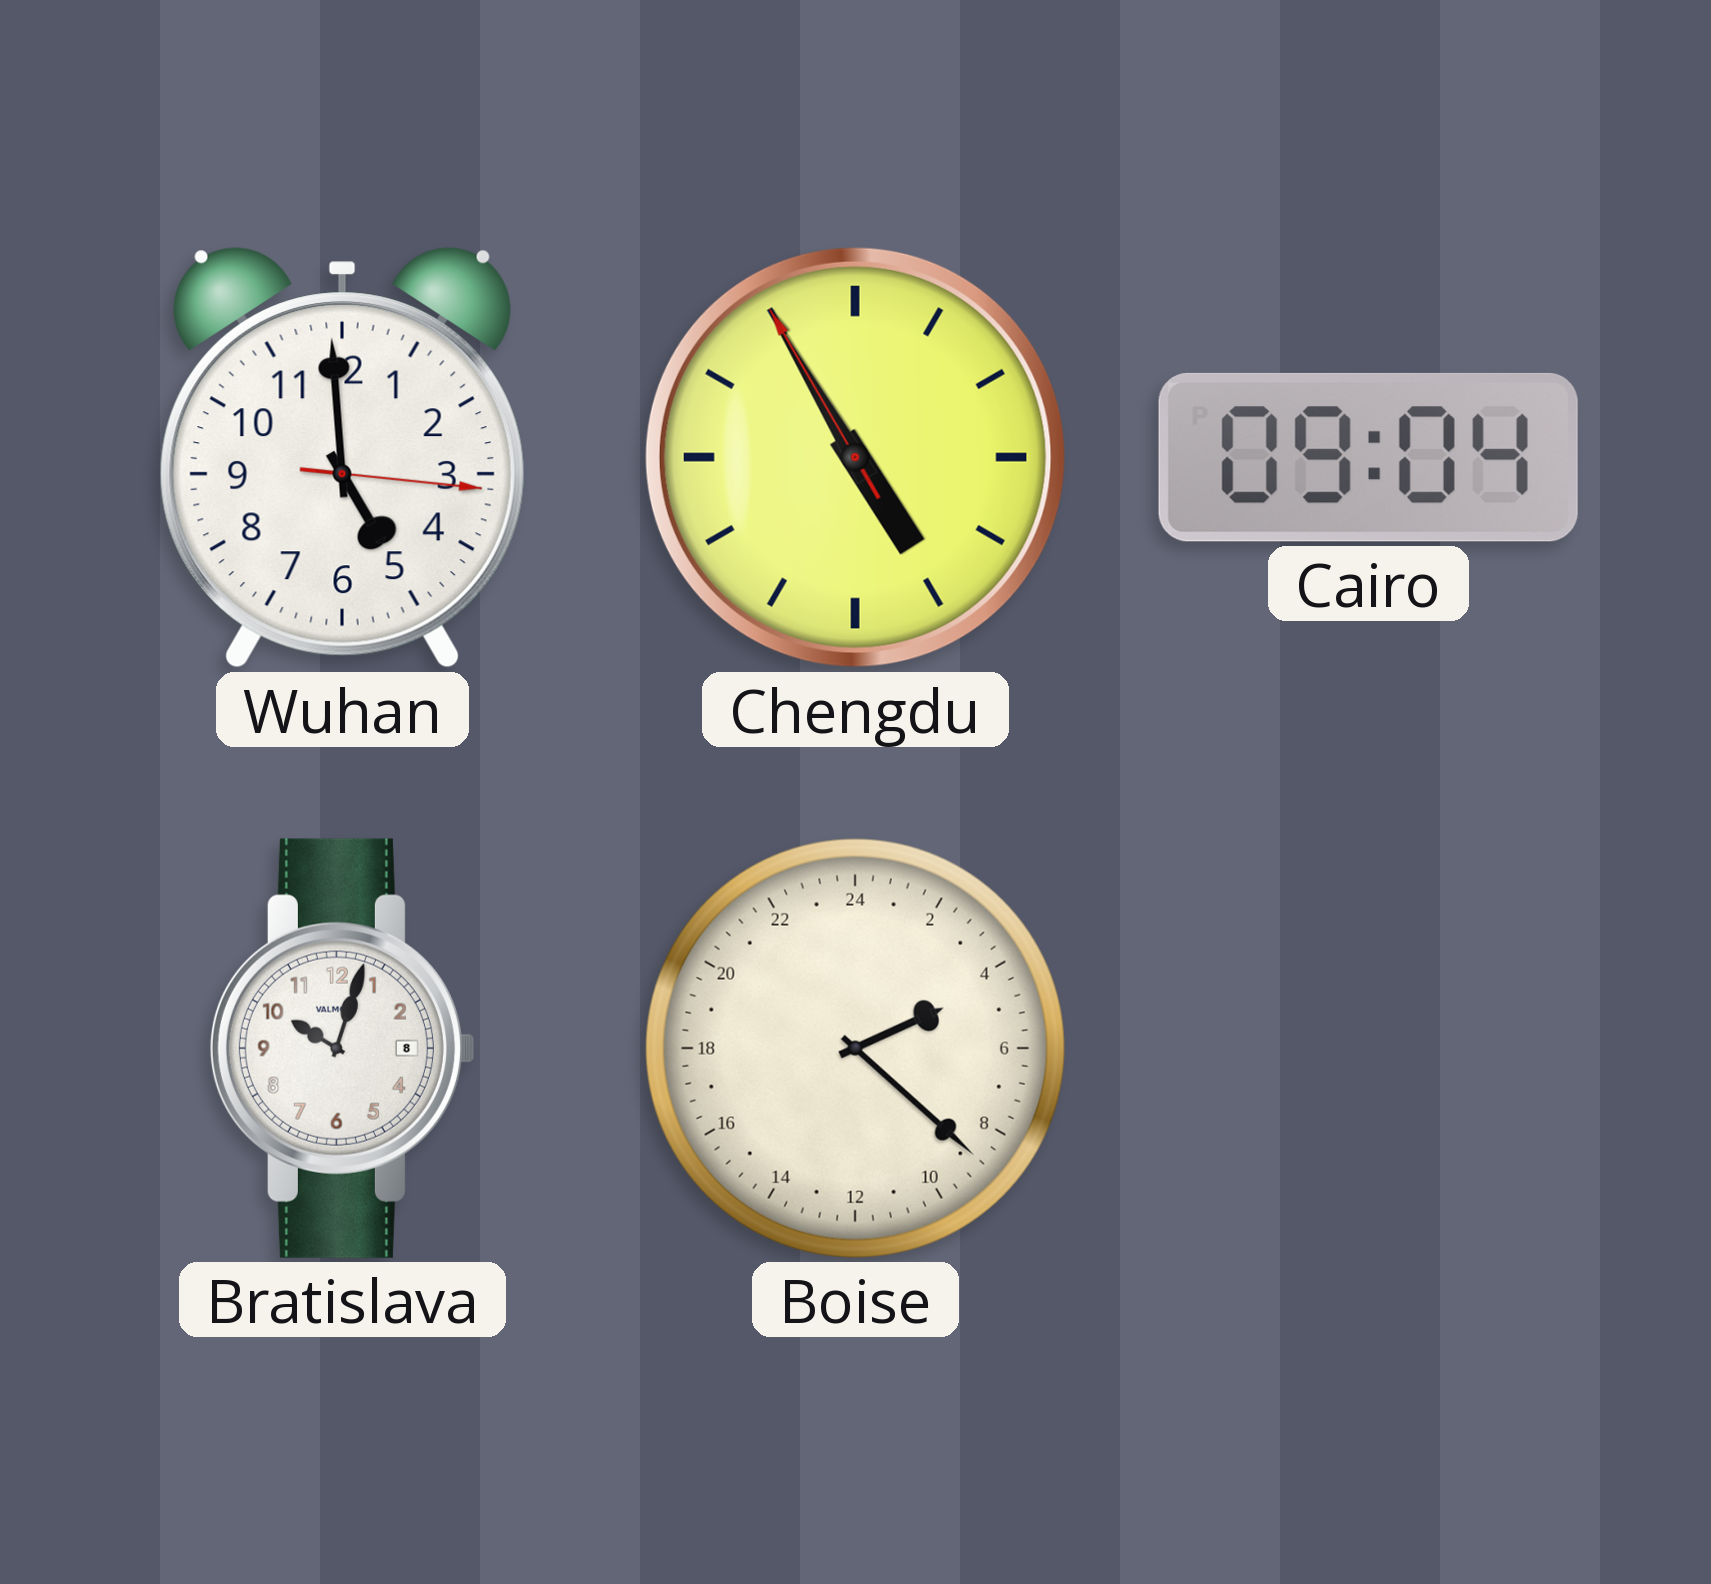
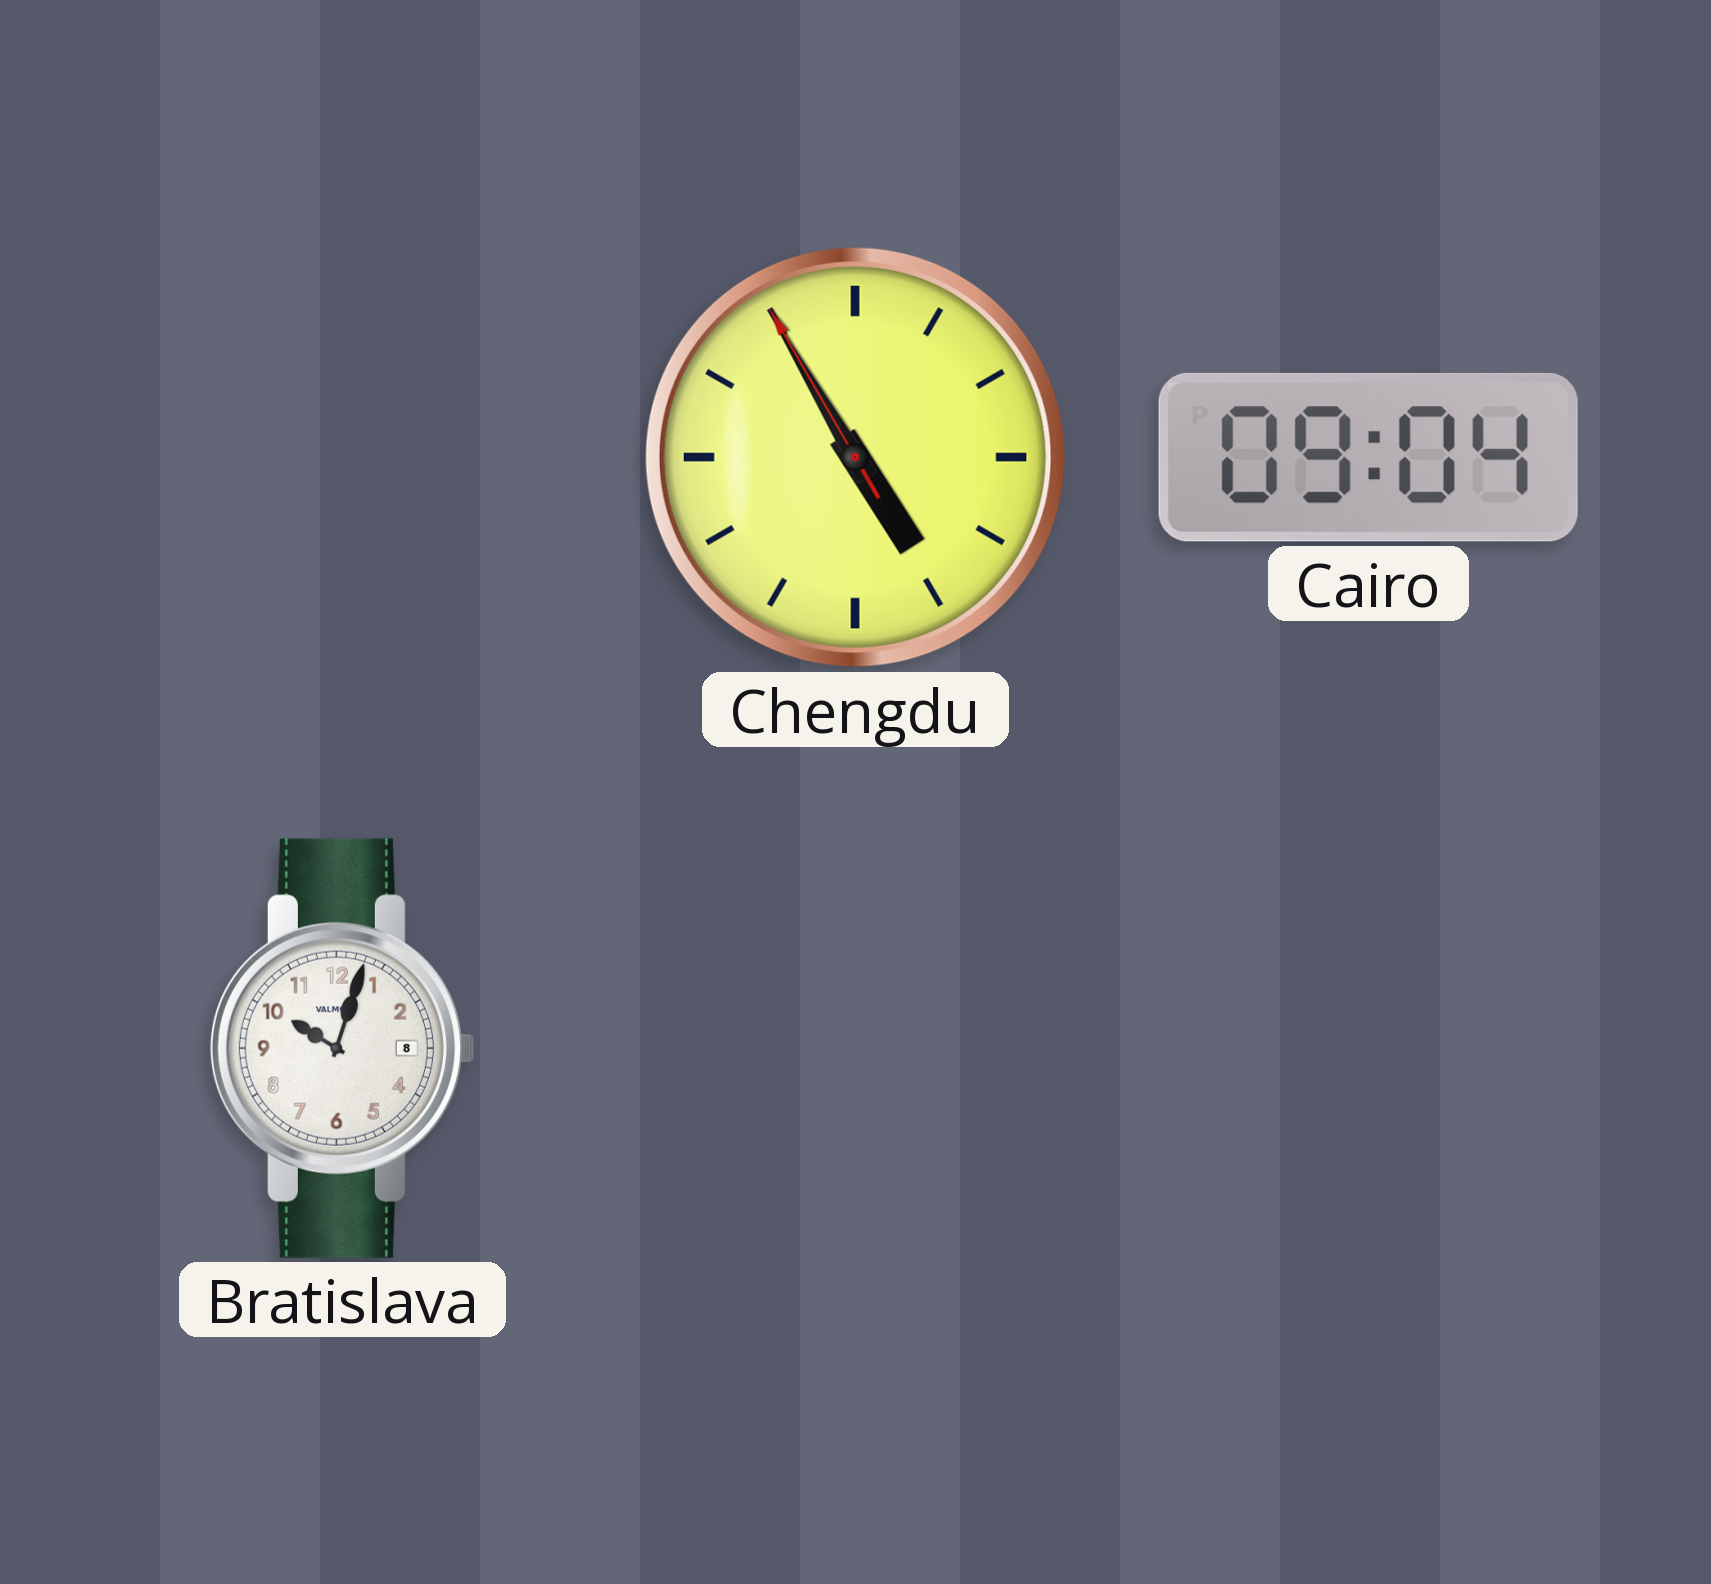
Wuhan: 4:59 -> none
Boise: 4:22 -> none
